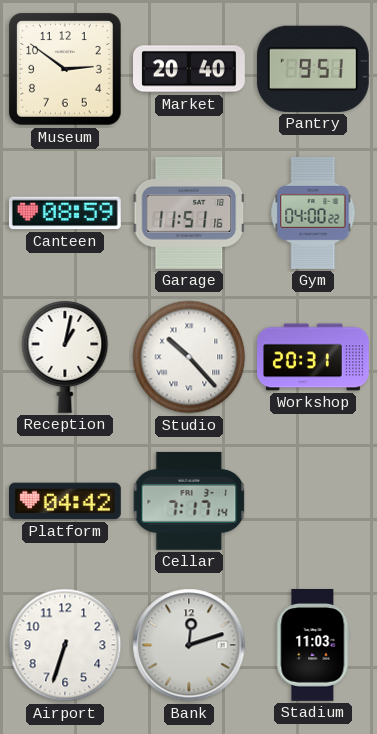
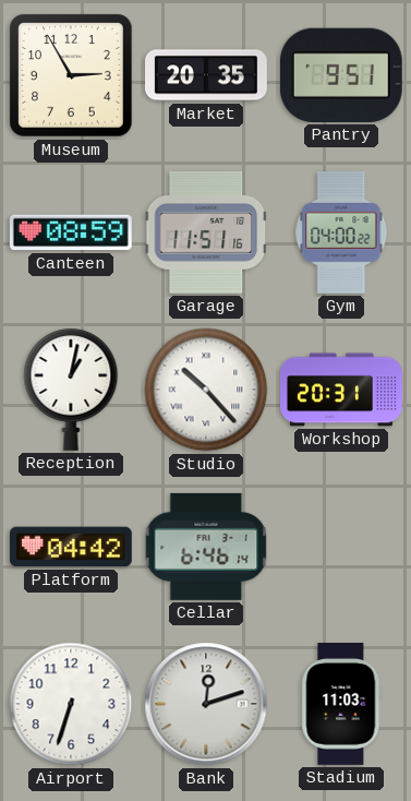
Museum: 2:51 -> 2:55
Market: 20:40 -> 20:35
Cellar: 7:17 -> 6:46
